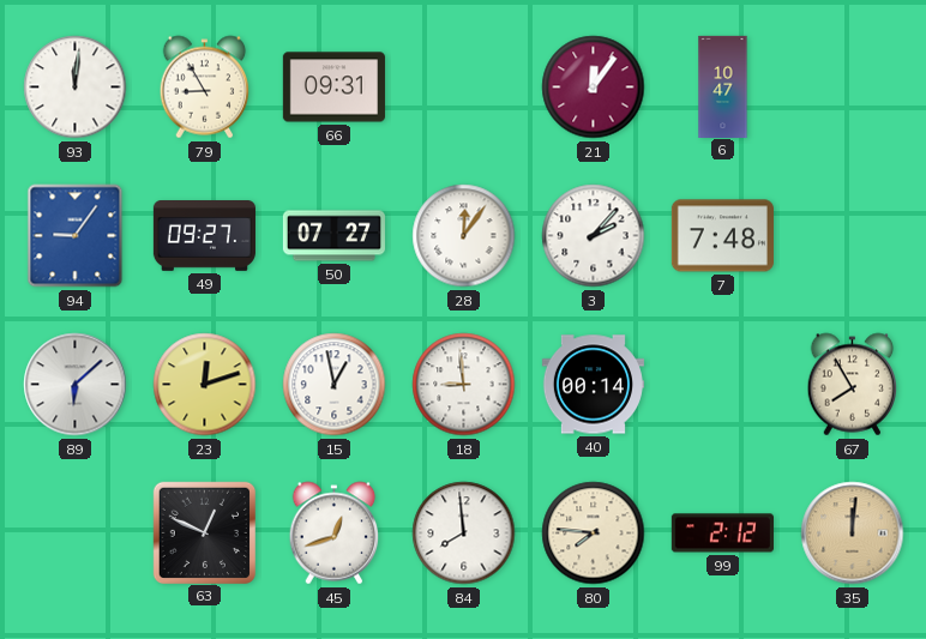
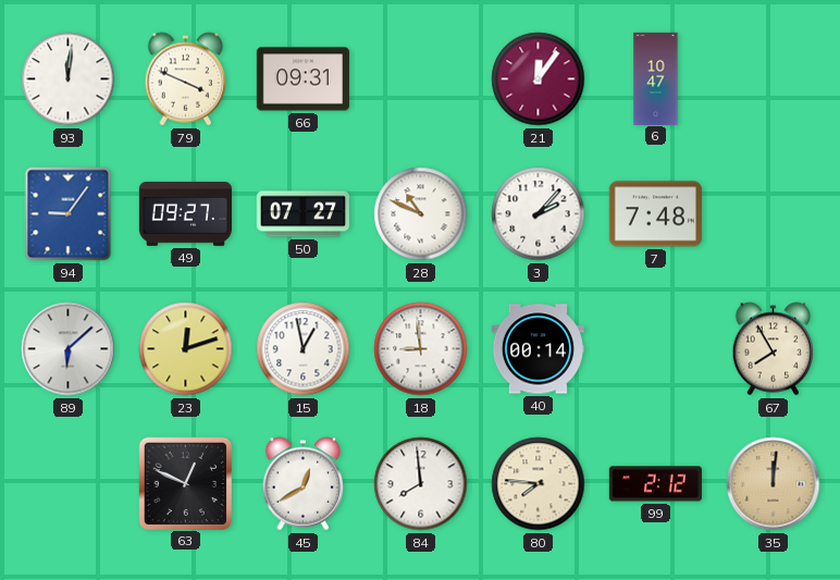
79: 8:55 -> 3:49
28: 12:06 -> 10:49
45: 12:42 -> 12:40
